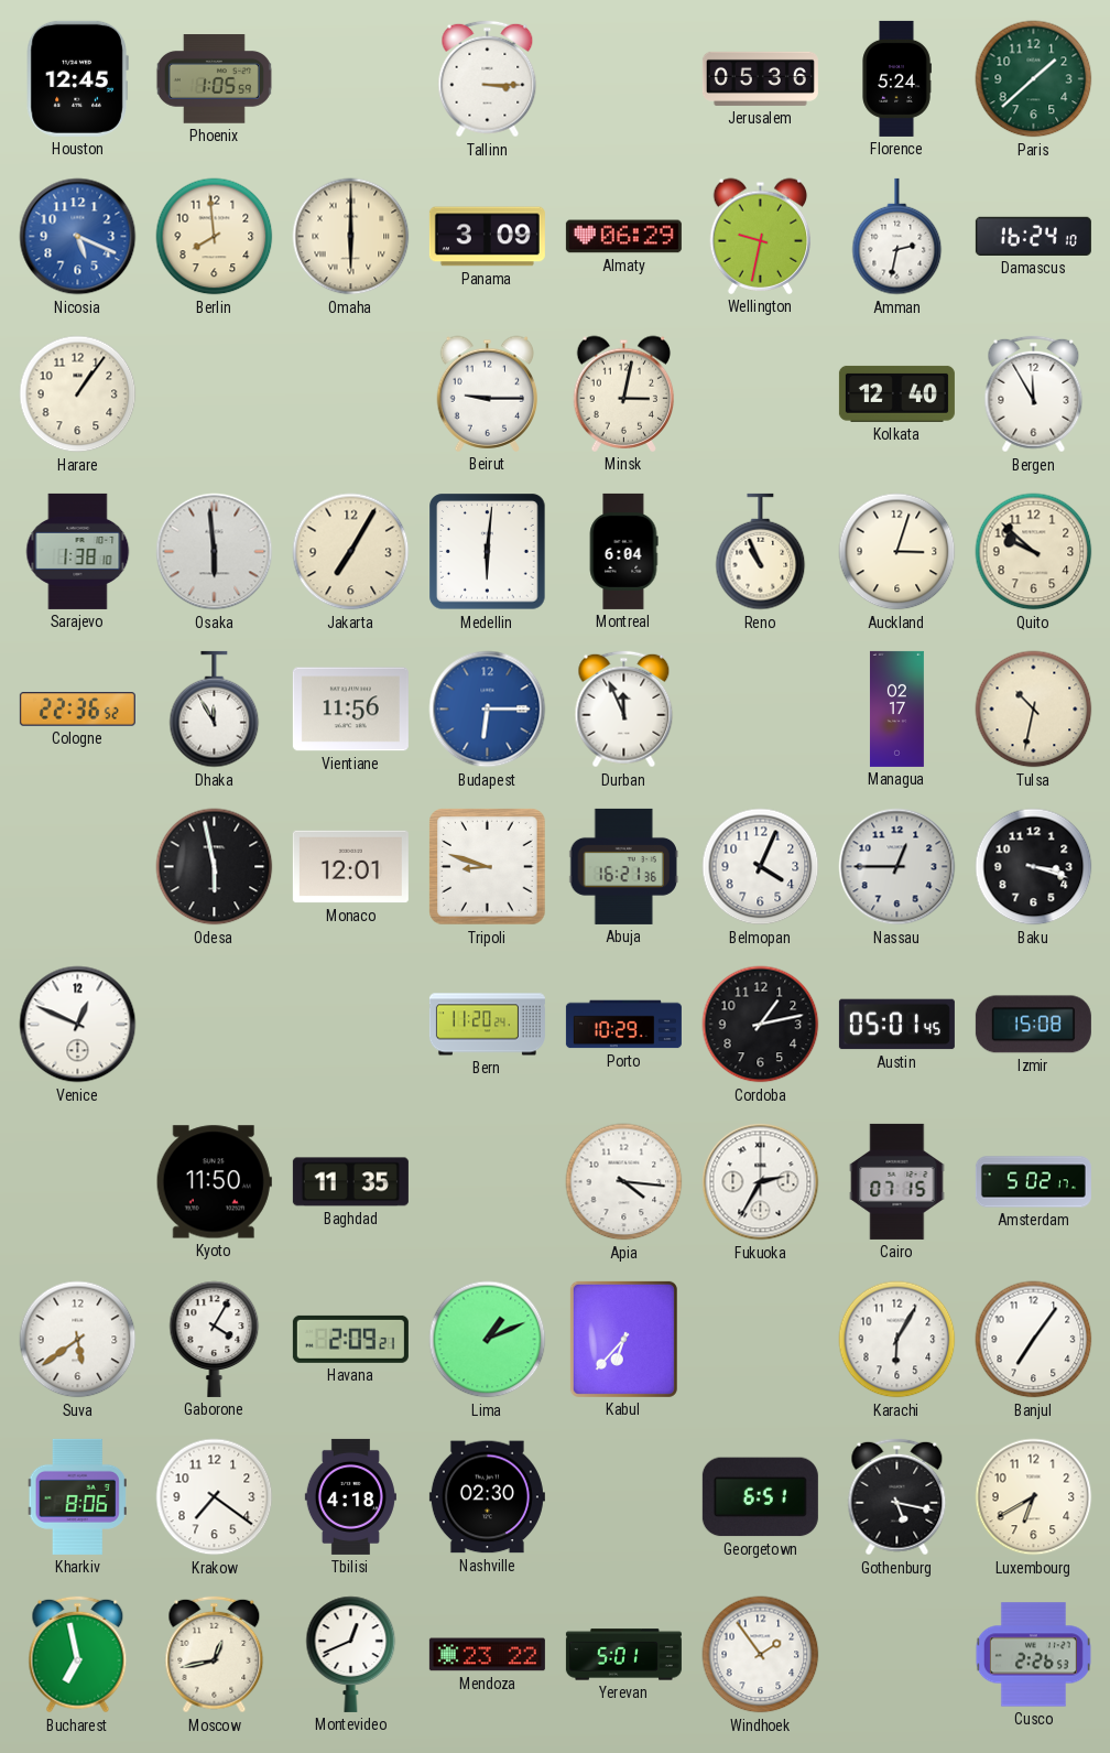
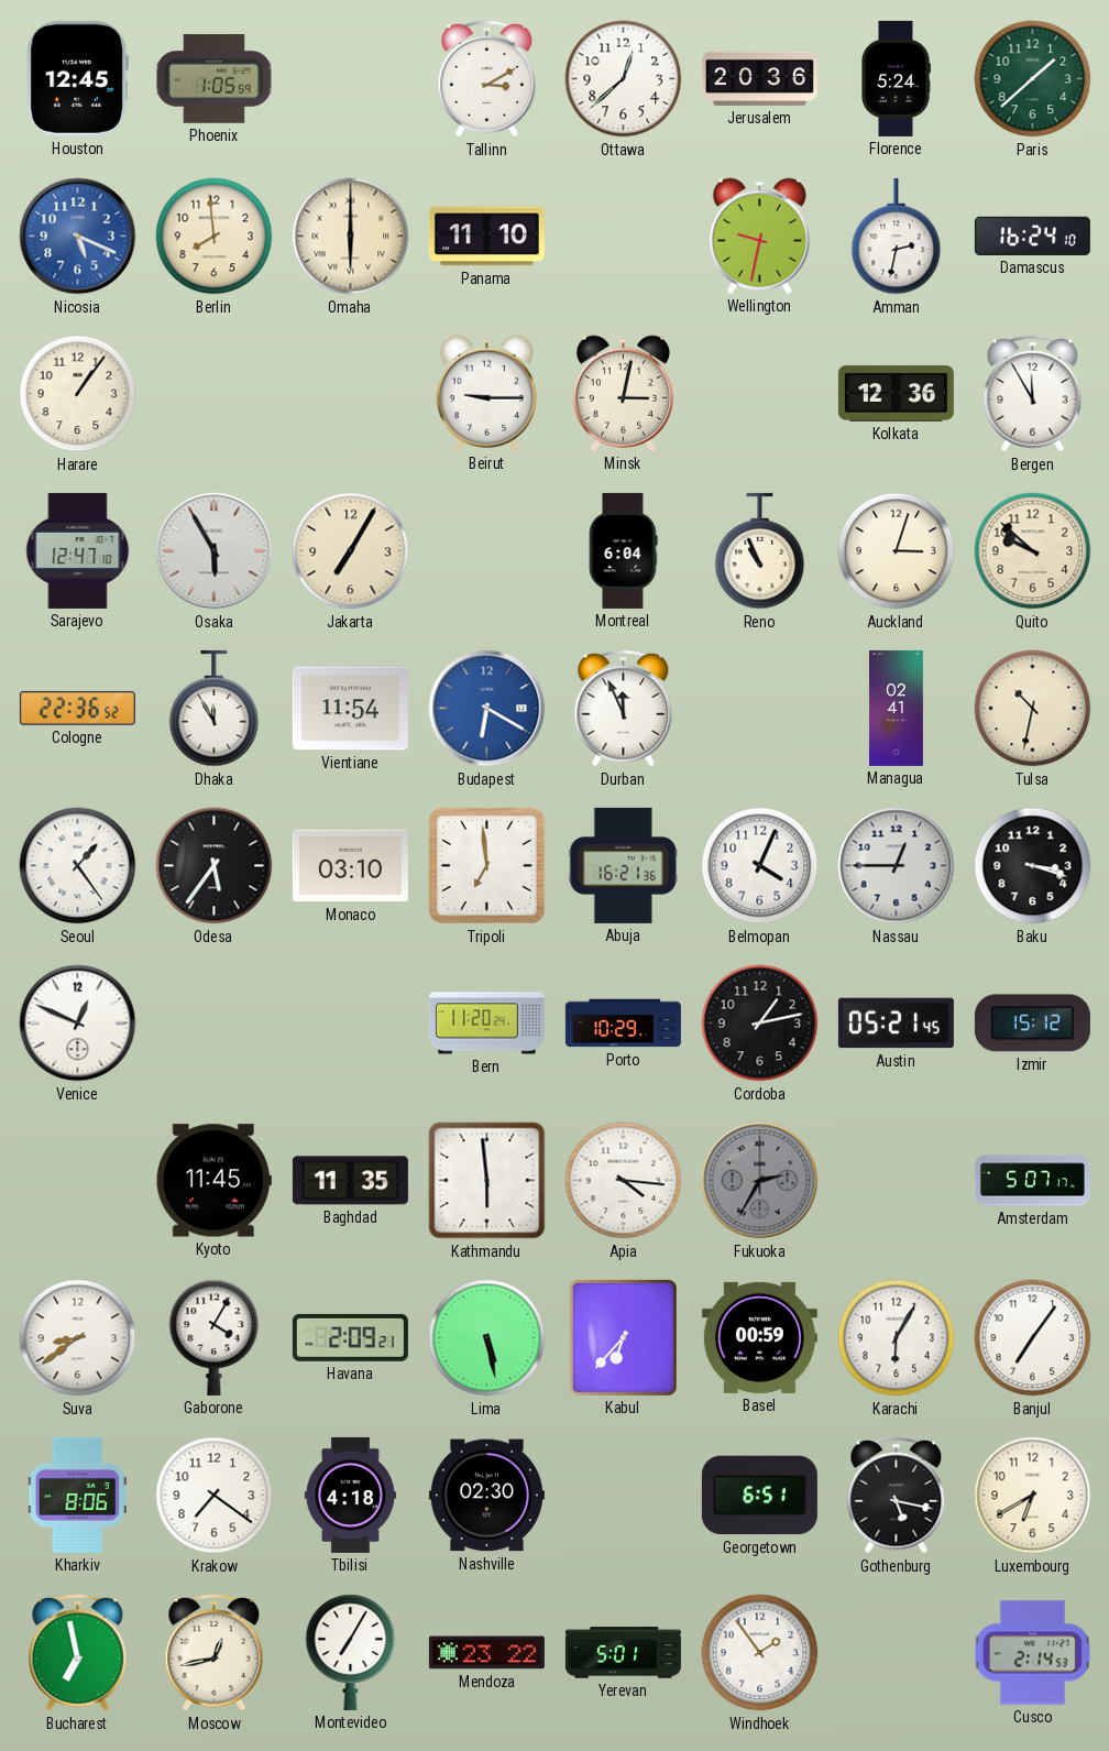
Tallinn: 3:15 -> 3:10
Ottawa: none -> 12:38
Jerusalem: 05:36 -> 20:36
Panama: 3:09 -> 11:10
Almaty: 06:29 -> none
Kolkata: 12:40 -> 12:36
Sarajevo: 1:38 -> 12:47
Osaka: 5:59 -> 5:55
Medellin: 6:01 -> none
Vientiane: 11:56 -> 11:54
Budapest: 6:15 -> 6:20
Managua: 02:17 -> 02:41
Seoul: none -> 1:24
Odesa: 5:58 -> 5:36
Monaco: 12:01 -> 03:10
Tripoli: 8:48 -> 6:59
Austin: 05:01 -> 05:21
Izmir: 15:08 -> 15:12
Kyoto: 11:50 -> 11:45
Kathmandu: none -> 5:59
Fukuoka dial: white -> grey
Cairo: 07:15 -> none
Amsterdam: 5:02 -> 5:07
Suva: 5:39 -> 8:39
Lima: 1:11 -> 5:28
Basel: none -> 00:59
Montevideo: 12:41 -> 7:05
Cusco: 2:26 -> 2:14
